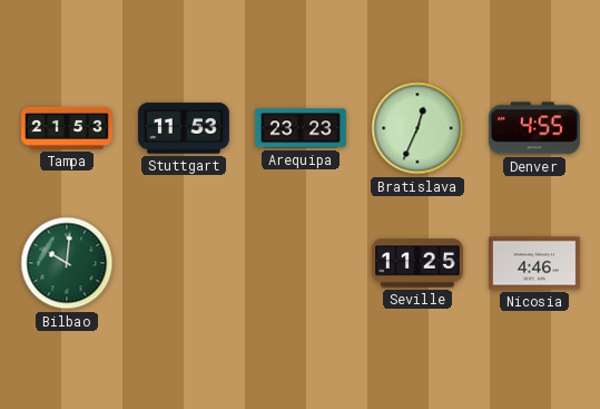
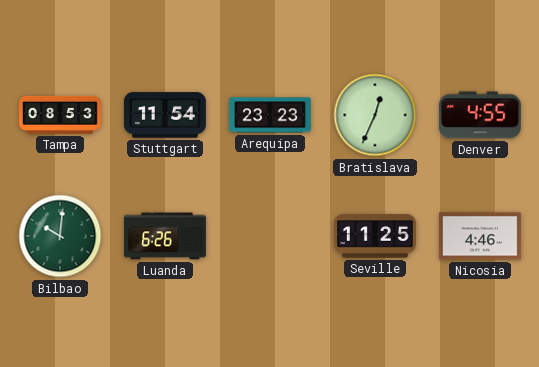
Tampa: 21:53 -> 08:53
Stuttgart: 11:53 -> 11:54
Luanda: none -> 6:26
